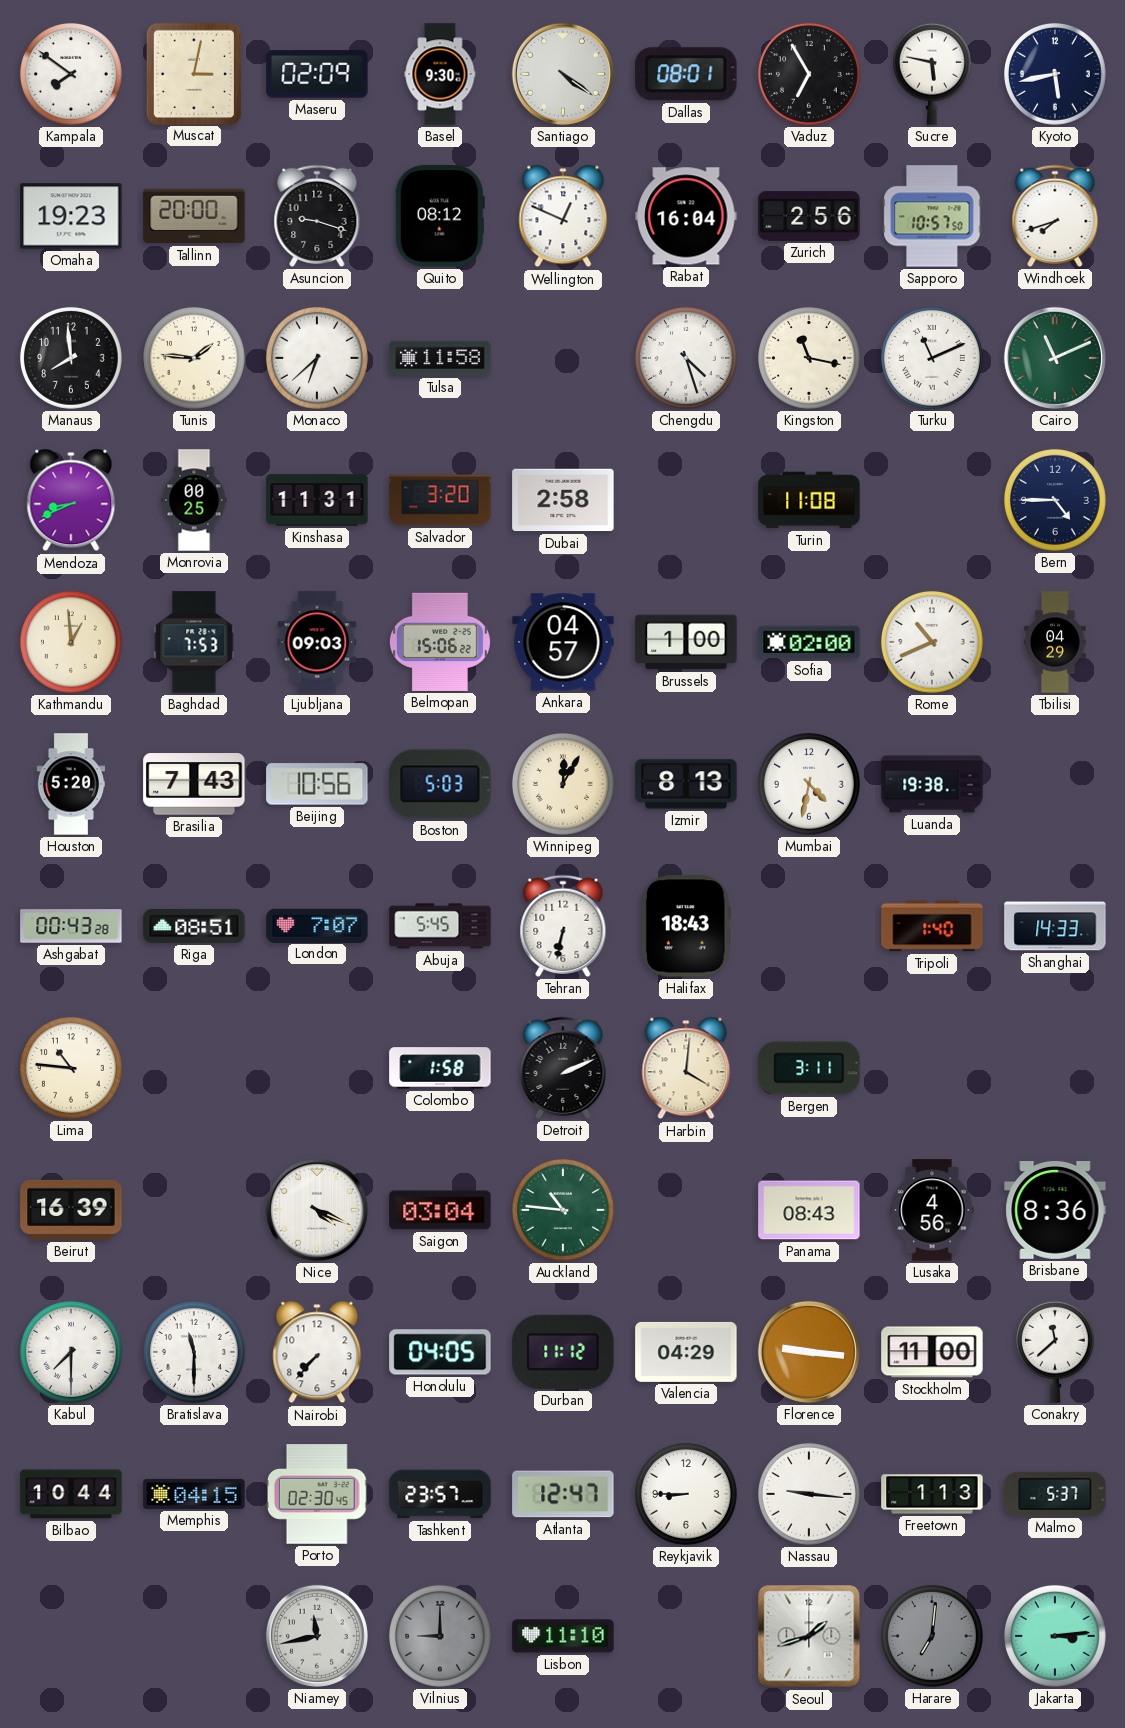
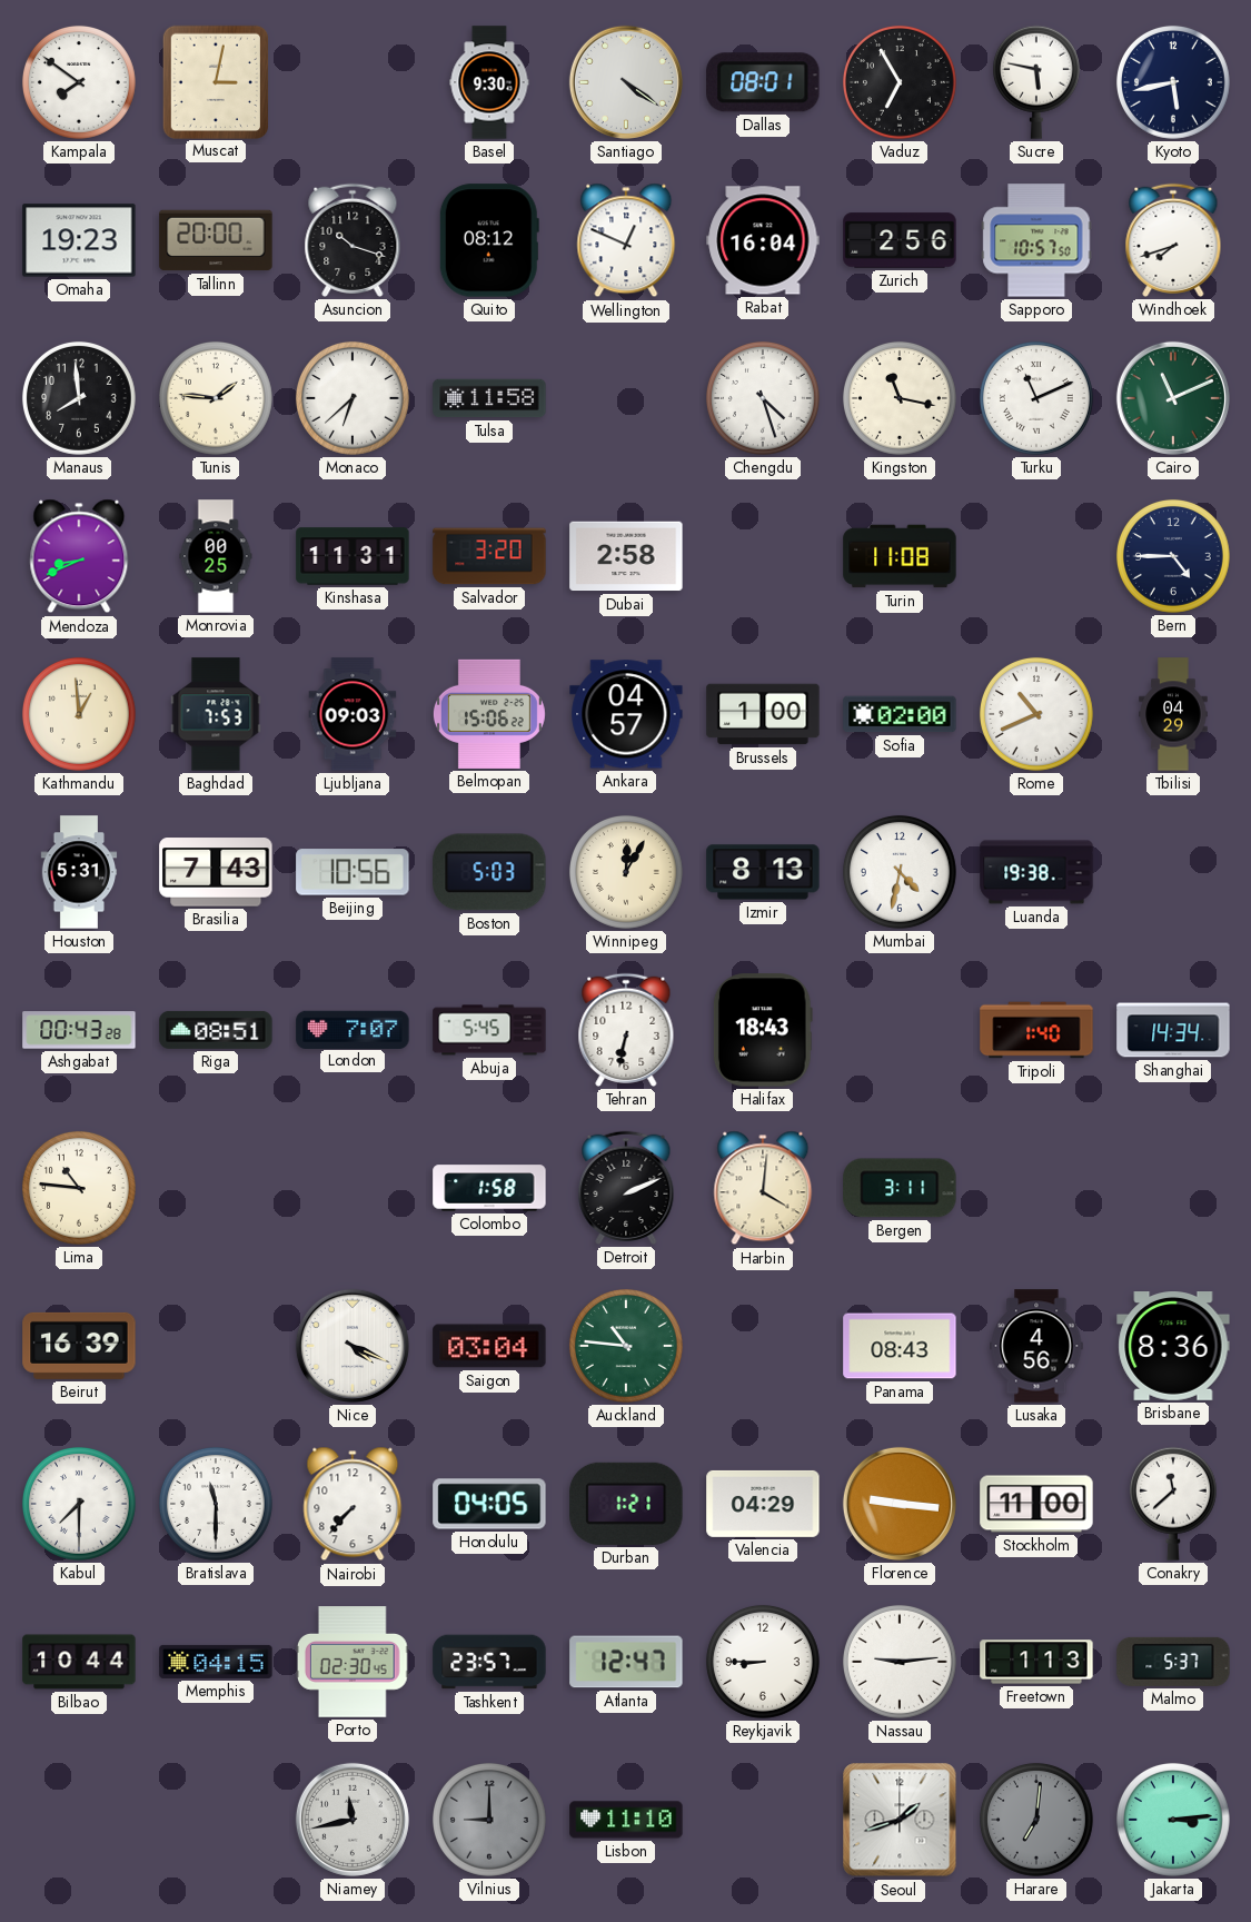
Maseru: 02:09 -> none
Asuncion: 9:18 -> 10:18
Houston: 5:20 -> 5:31
Shanghai: 14:33 -> 14:34
Durban: 11:12 -> 1:21
Nassau: 9:16 -> 9:14
